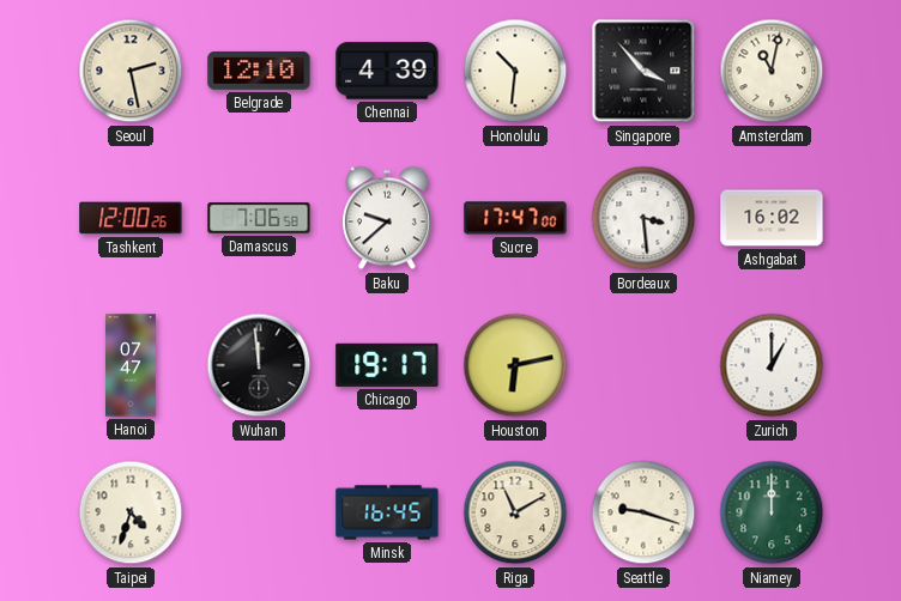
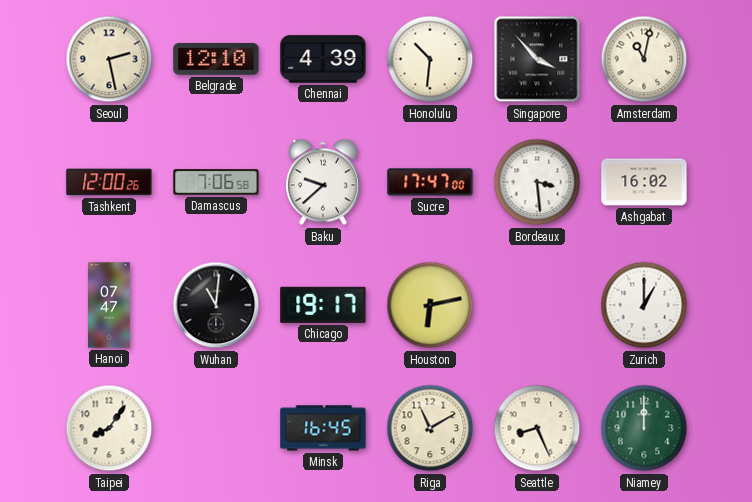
Wuhan: 11:59 -> 11:01
Taipei: 4:33 -> 8:06
Seattle: 9:18 -> 8:26
